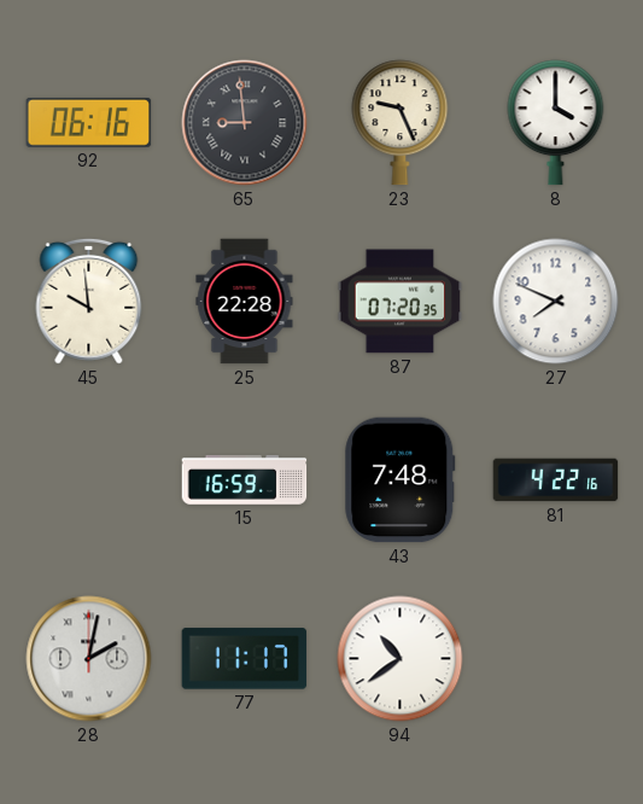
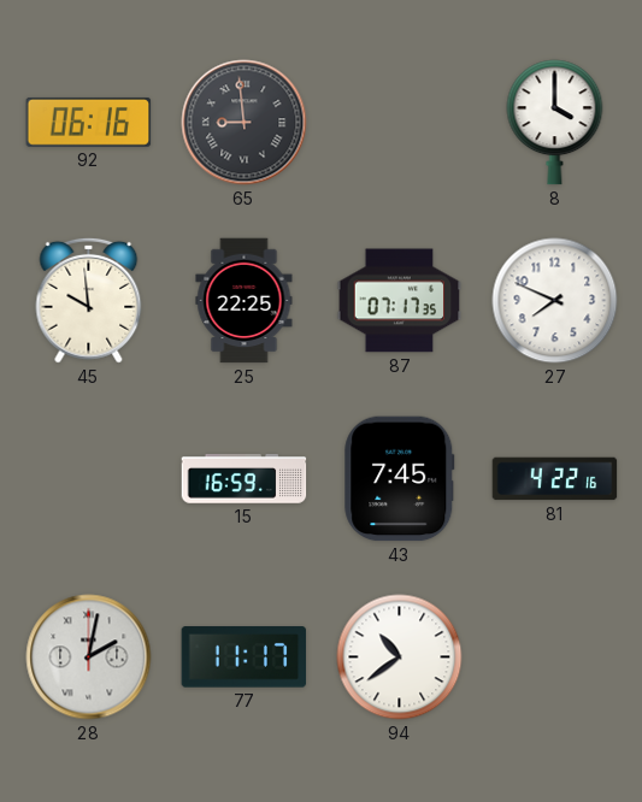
23: 9:26 -> none
25: 22:28 -> 22:25
87: 07:20 -> 07:17
43: 7:48 -> 7:45
